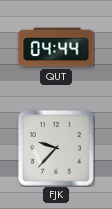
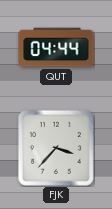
FJK: 9:37 -> 3:37
